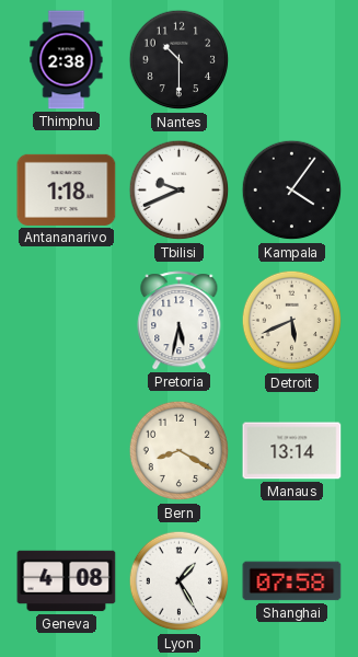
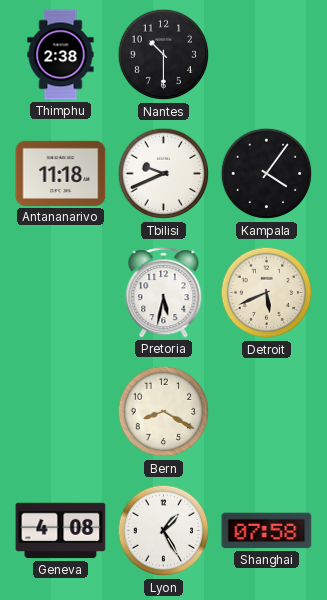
Antananarivo: 1:18 -> 11:18
Manaus: 13:14 -> none
